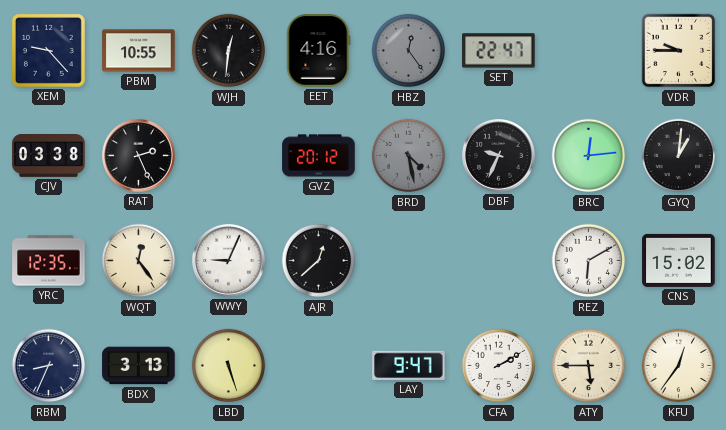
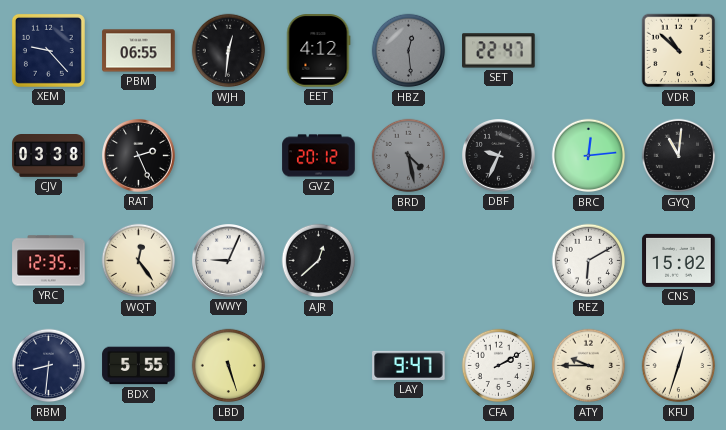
PBM: 10:55 -> 06:55
EET: 4:16 -> 4:12
HBZ: 12:24 -> 12:29
VDR: 9:45 -> 10:52
GYQ: 1:01 -> 11:01
RBM: 8:34 -> 8:31
BDX: 3:13 -> 5:55
ATY: 5:45 -> 9:45
KFU: 12:36 -> 12:33
